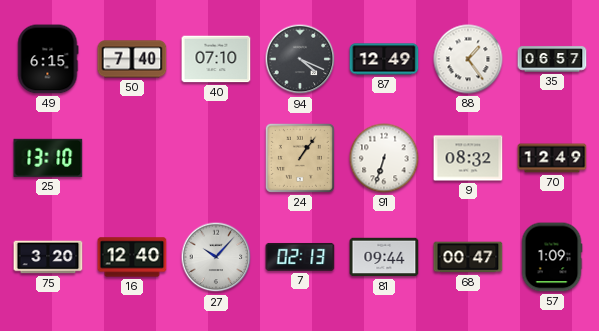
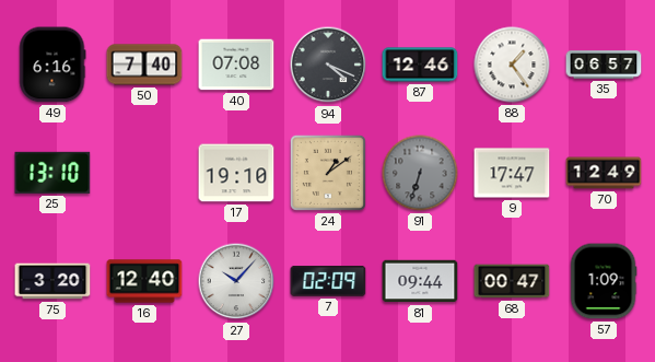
49: 6:15 -> 6:16
40: 07:10 -> 07:08
87: 12:49 -> 12:46
17: none -> 19:10
24: 1:06 -> 1:09
91 dial: white -> grey
9: 08:32 -> 17:47
7: 02:13 -> 02:09
